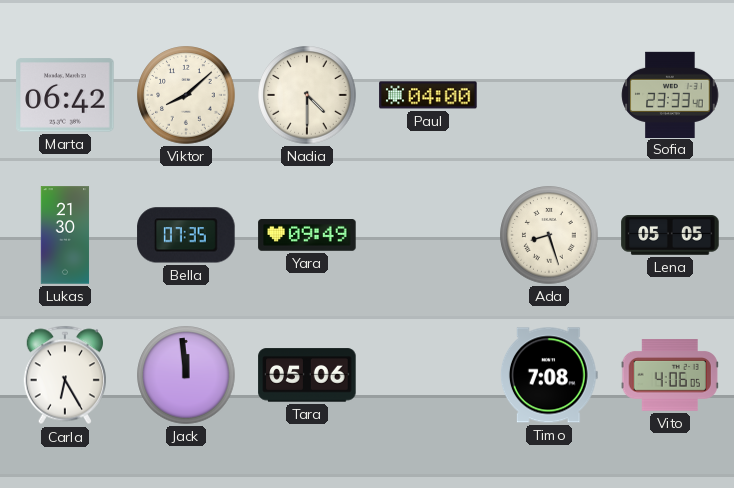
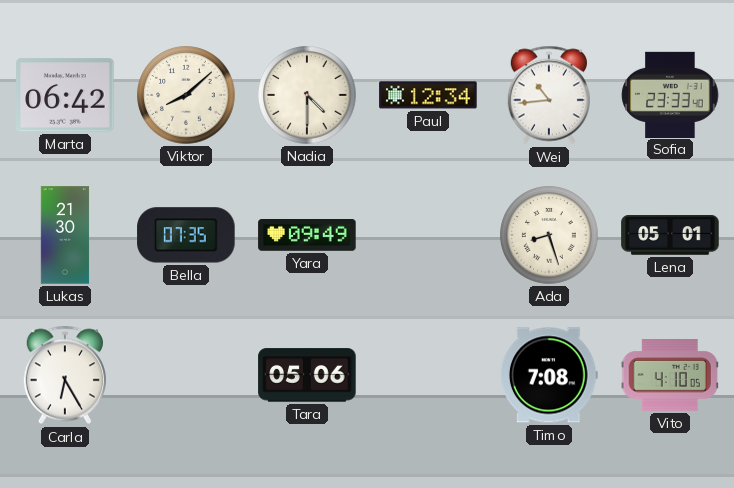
Paul: 04:00 -> 12:34
Wei: none -> 10:44
Lena: 05:05 -> 05:01
Jack: 11:59 -> none
Vito: 4:06 -> 4:10
